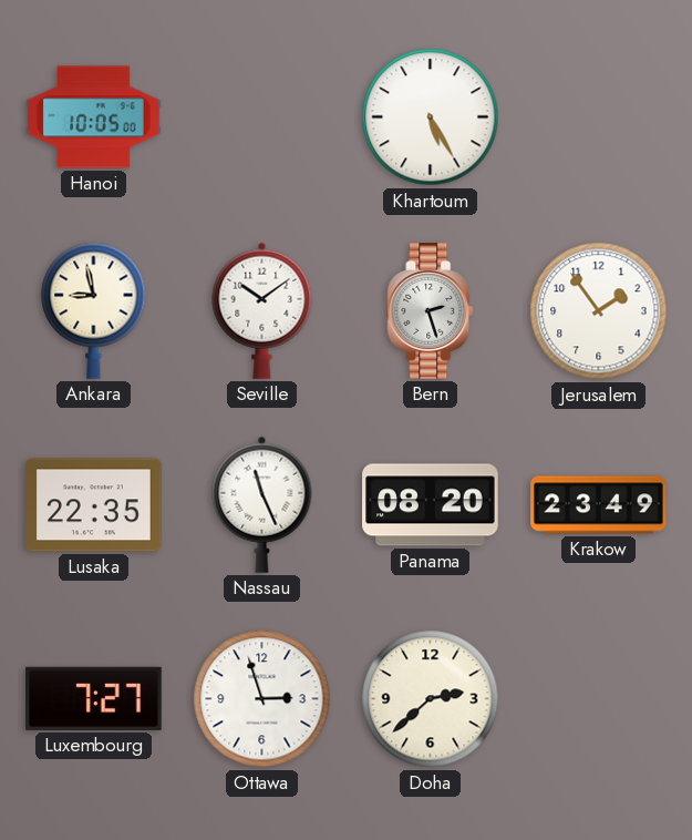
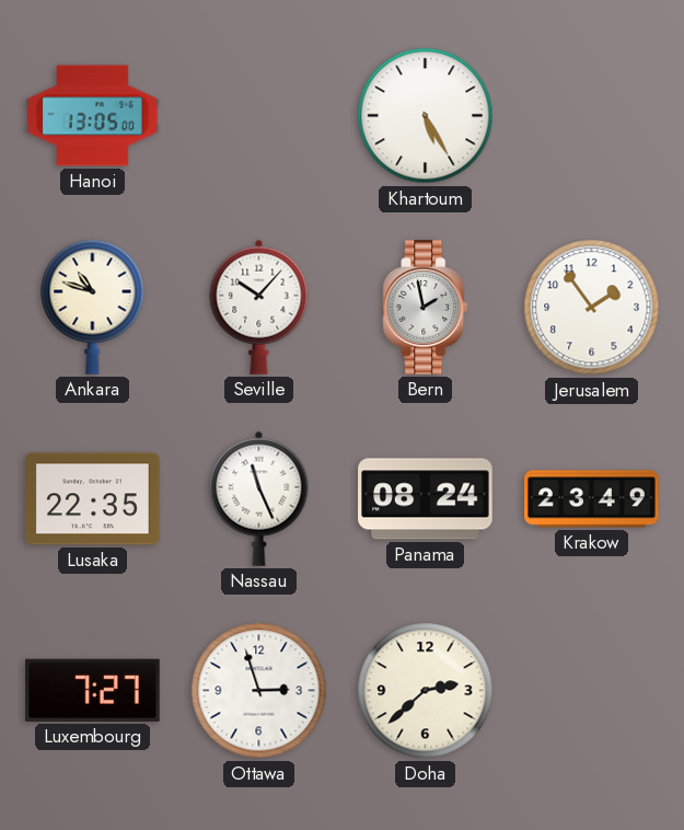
Hanoi: 10:05 -> 13:05
Ankara: 8:58 -> 10:48
Seville: 10:09 -> 10:07
Bern: 2:27 -> 1:58
Panama: 08:20 -> 08:24
